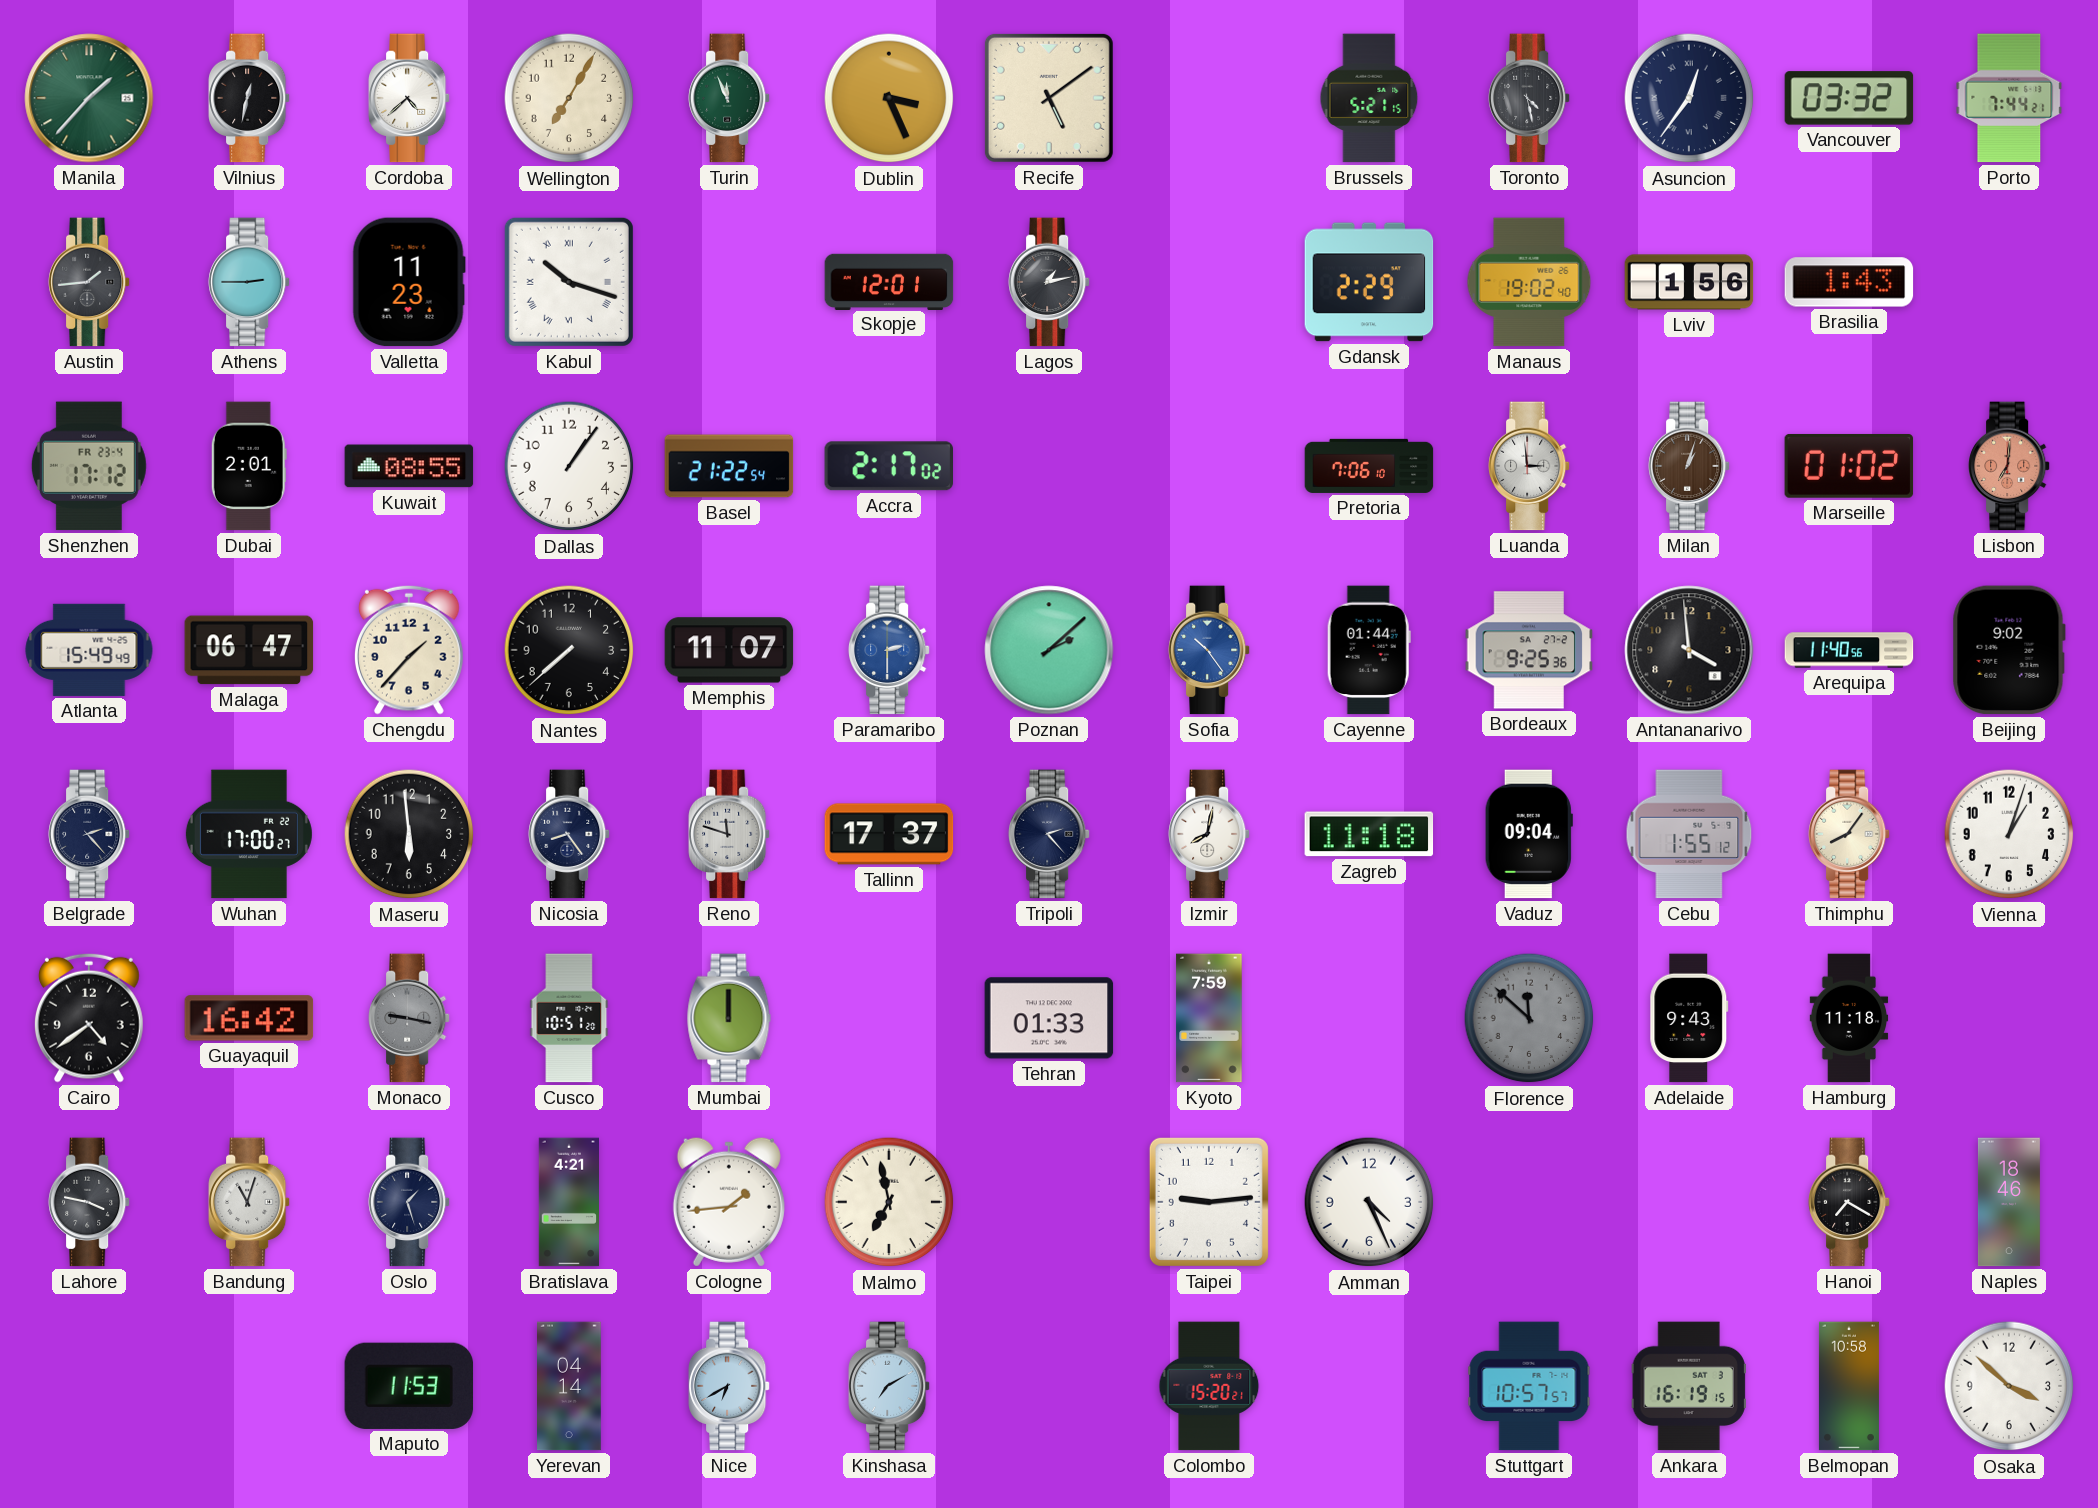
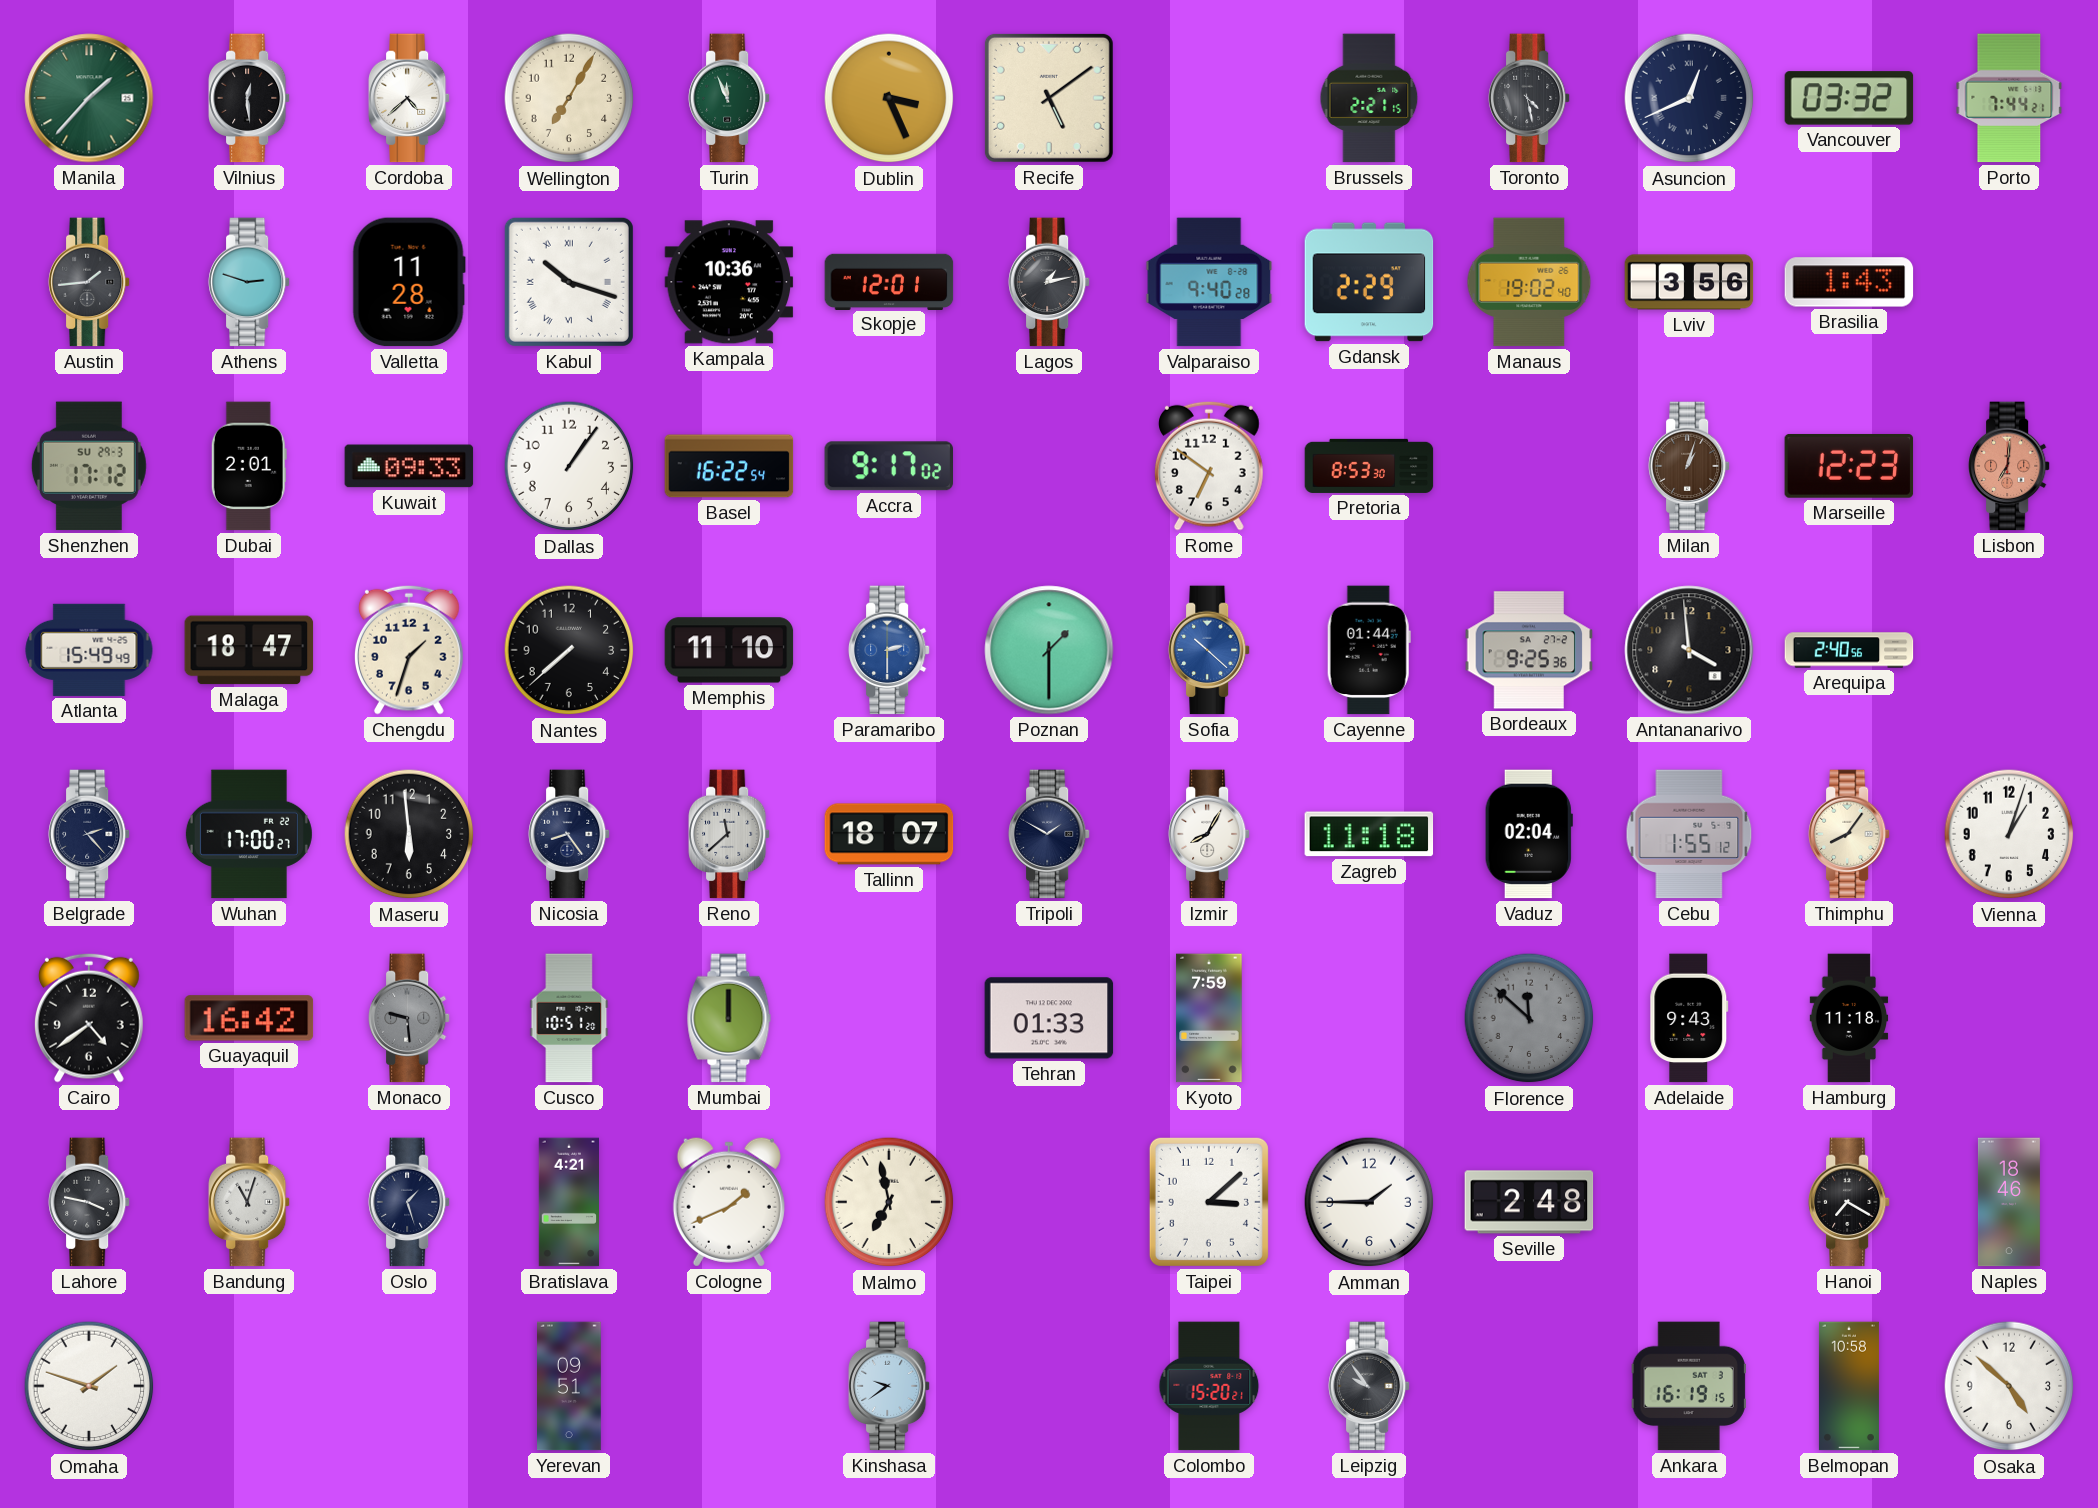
Vilnius: 12:32 -> 12:29
Brussels: 5:21 -> 2:21
Asuncion: 12:36 -> 12:41
Athens: 2:45 -> 2:48
Valletta: 11:23 -> 11:28
Kampala: none -> 10:36
Valparaiso: none -> 9:40
Lviv: 1:56 -> 3:56
Shenzhen date: FR 23-4 -> SU 29-3
Kuwait: 08:55 -> 09:33
Basel: 21:22 -> 16:22
Accra: 2:17 -> 9:17
Rome: none -> 6:51
Pretoria: 7:06 -> 8:53
Luanda: 2:59 -> none
Marseille: 01:02 -> 12:23
Malaga: 06:47 -> 18:47
Chengdu: 1:37 -> 1:33
Memphis: 11:07 -> 11:10
Poznan: 2:08 -> 1:30
Sofia: 10:24 -> 10:22
Arequipa: 11:40 -> 2:40
Beijing: 9:02 -> none
Reno: 11:48 -> 11:38
Tallinn: 17:37 -> 18:07
Tripoli: 2:23 -> 1:50
Izmir: 8:02 -> 8:05
Vaduz: 09:04 -> 02:04
Monaco: 9:17 -> 9:29
Cologne: 1:44 -> 1:41
Taipei: 9:14 -> 3:08
Amman: 4:26 -> 1:45
Seville: none -> 2:48
Omaha: none -> 1:48
Maputo: 11:53 -> none
Yerevan: 04:14 -> 09:51
Nice: 6:40 -> none
Kinshasa: 7:10 -> 9:39
Leipzig: none -> 9:54
Stuttgart: 10:57 -> none
Osaka: 3:52 -> 4:52
